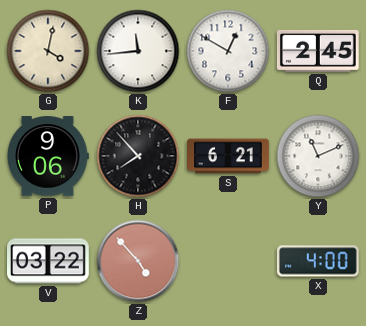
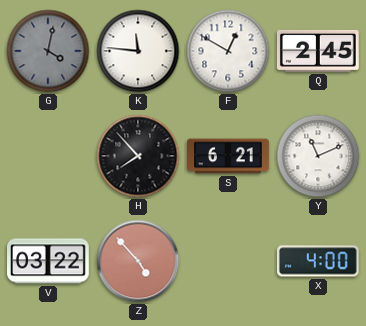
G dial: cream -> grey
K: 11:44 -> 11:46
P: 9:06 -> none
